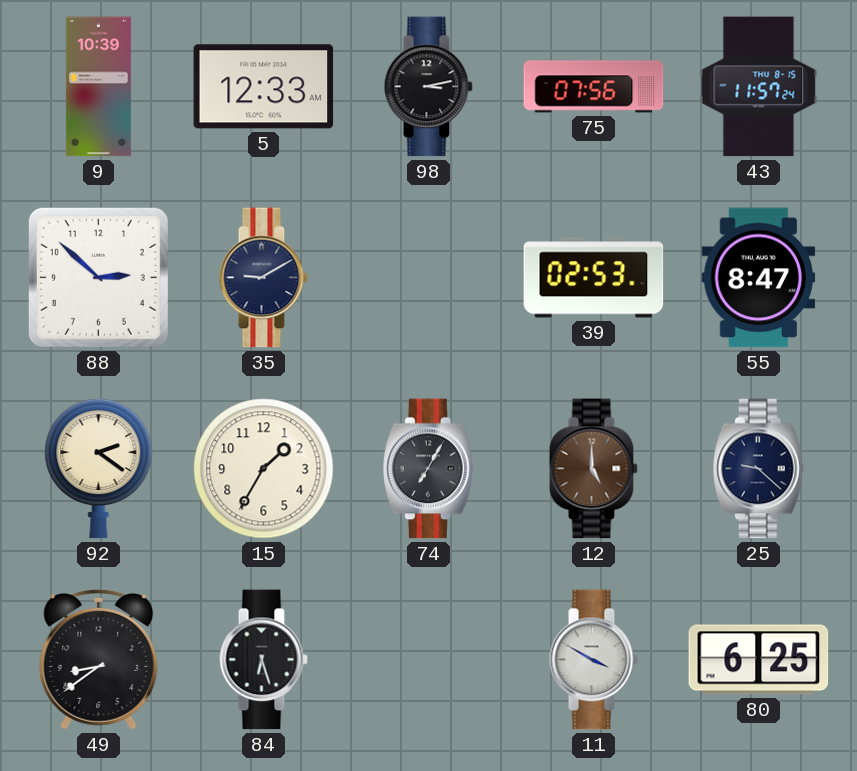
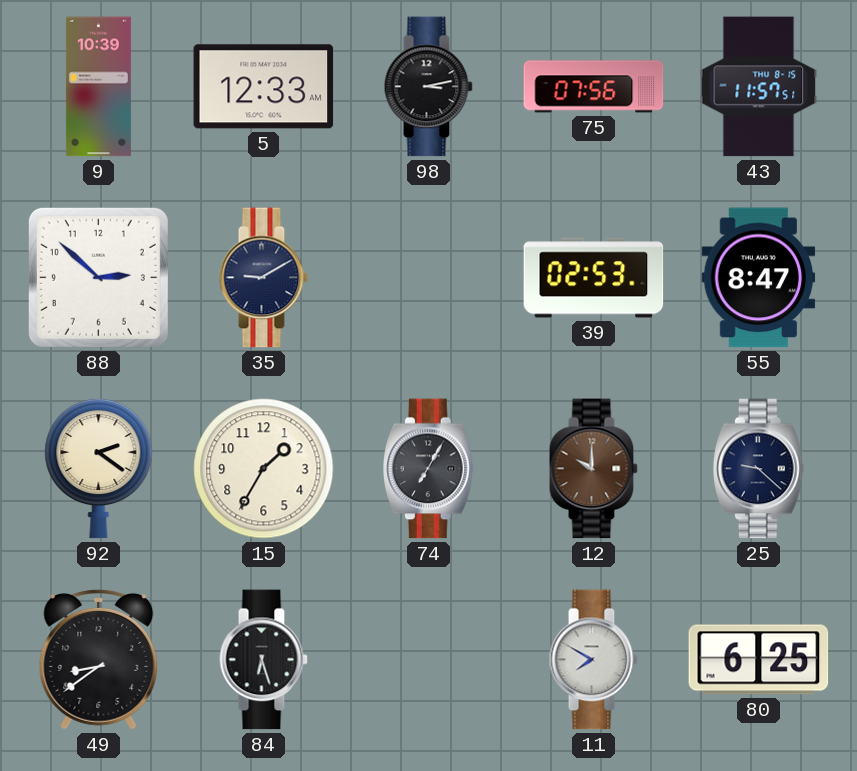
43: 11:57:24 -> 11:57:51
12: 5:00 -> 10:00
11: 3:50 -> 7:50
